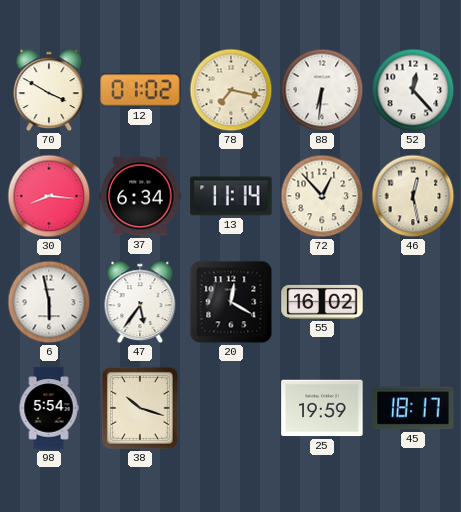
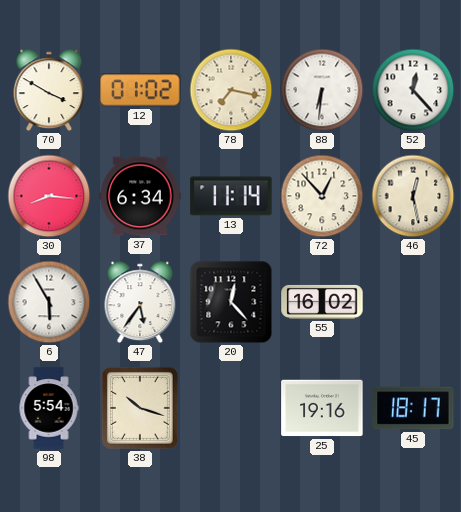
6: 5:58 -> 5:55
20: 12:20 -> 12:23
25: 19:59 -> 19:16
